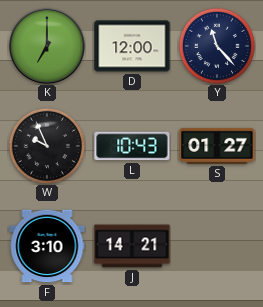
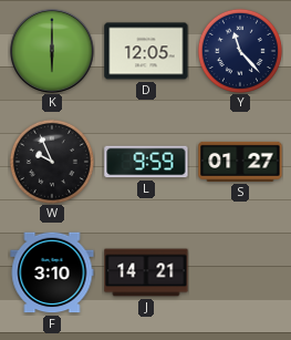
K: 7:00 -> 6:00
D: 12:00 -> 12:05
L: 10:43 -> 9:59
